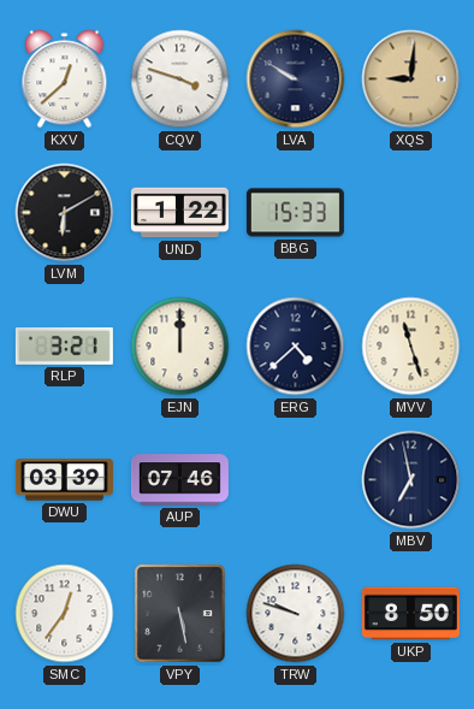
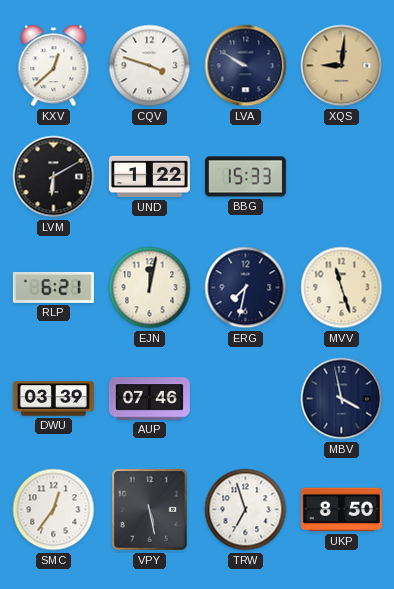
RLP: 3:21 -> 6:21
EJN: 12:00 -> 12:02
ERG: 4:38 -> 7:32
MBV: 6:58 -> 3:58
TRW: 9:48 -> 6:57
